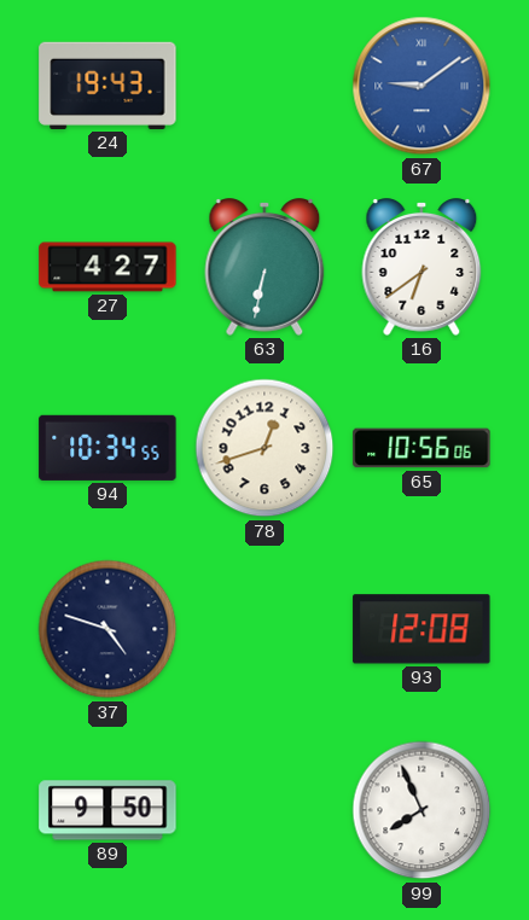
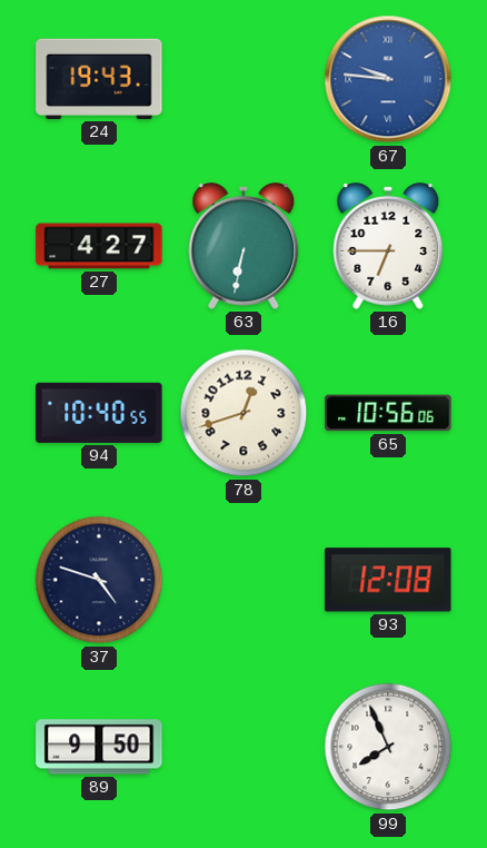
67: 9:09 -> 9:46
16: 6:39 -> 6:45
94: 10:34 -> 10:40
